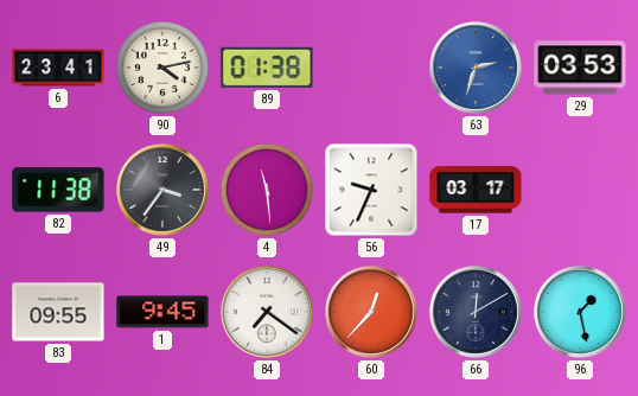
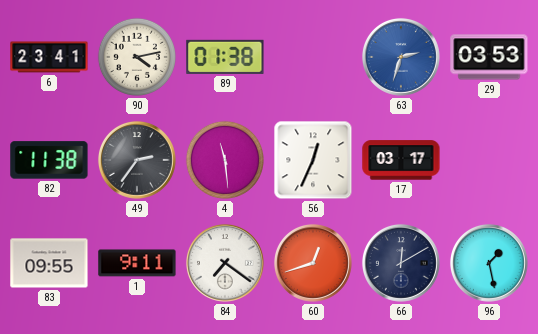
49: 3:36 -> 2:36
56: 9:34 -> 12:34
1: 9:45 -> 9:11
60: 12:37 -> 12:42
